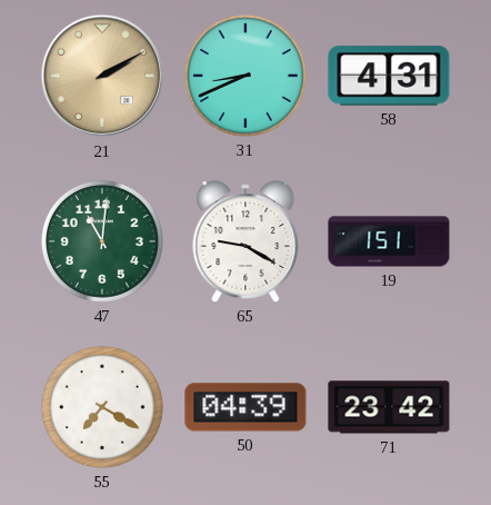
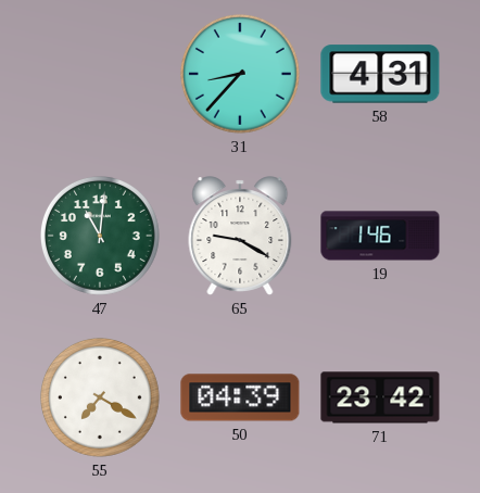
21: 2:10 -> none
31: 8:41 -> 8:37
19: 1:51 -> 1:46
